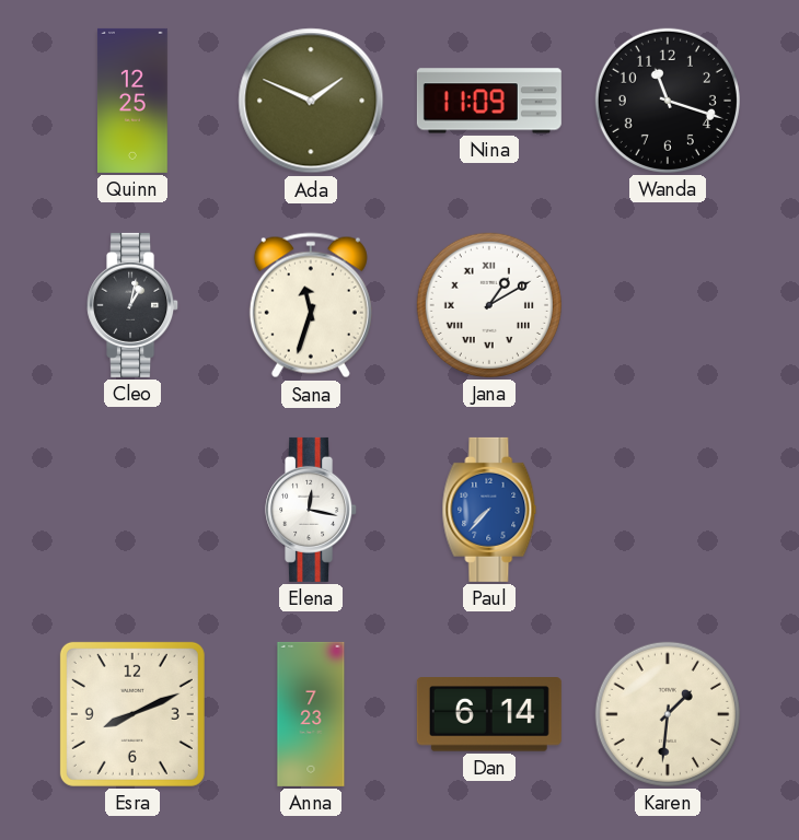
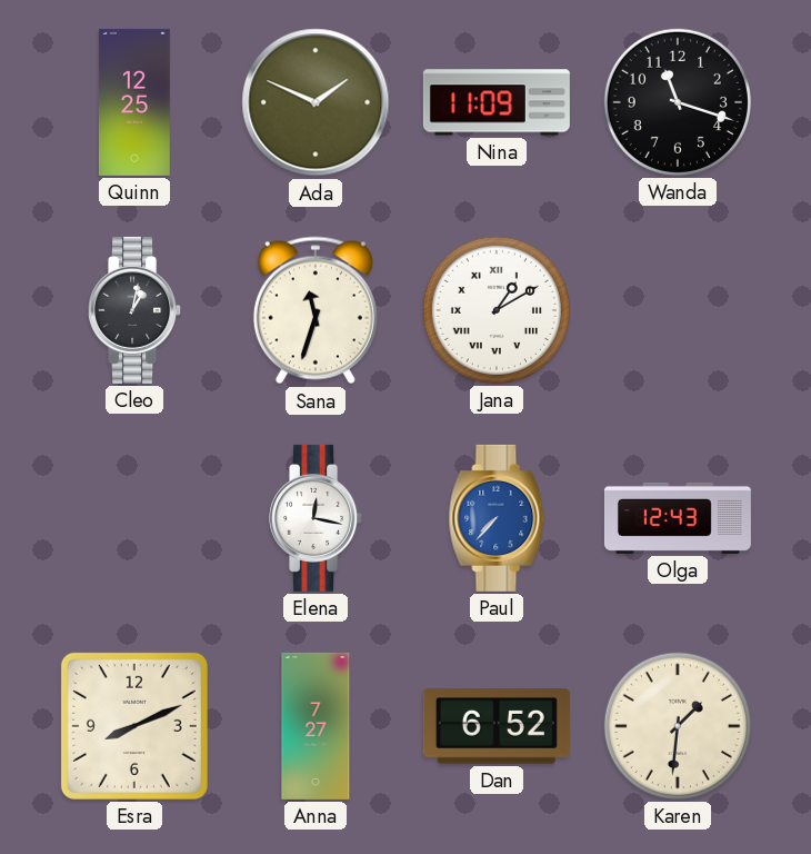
Olga: none -> 12:43
Anna: 7:23 -> 7:27
Dan: 6:14 -> 6:52
